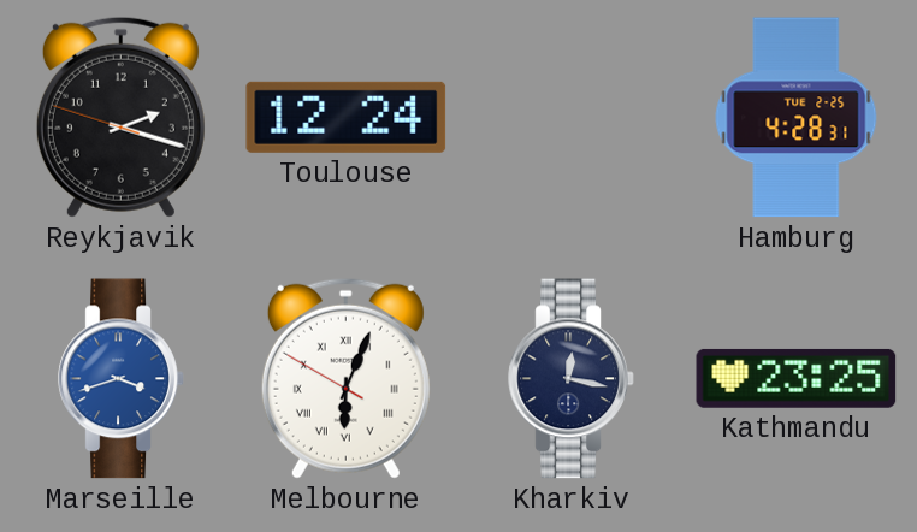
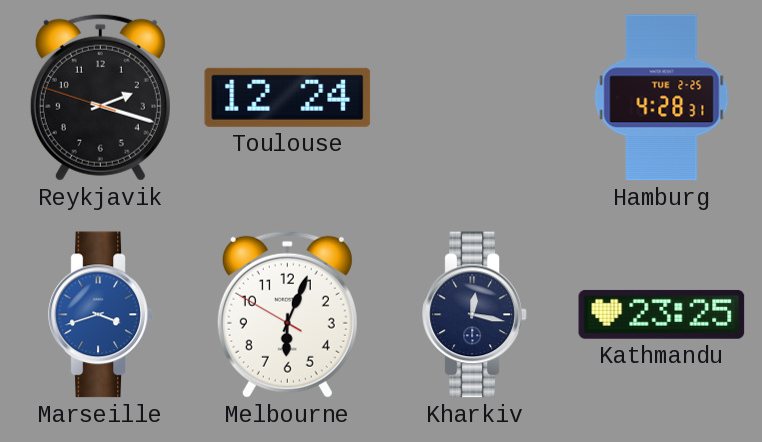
Melbourne numerals: Roman -> Arabic
